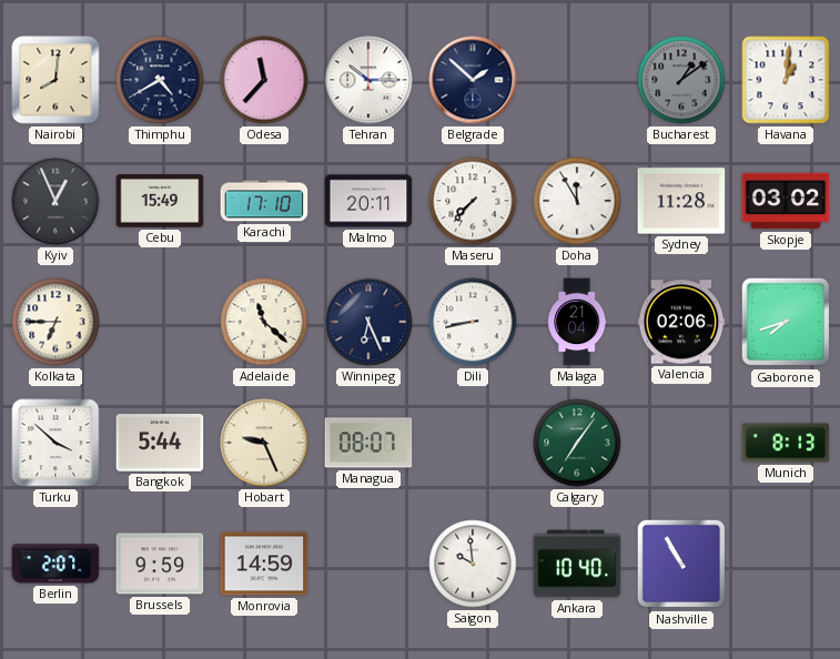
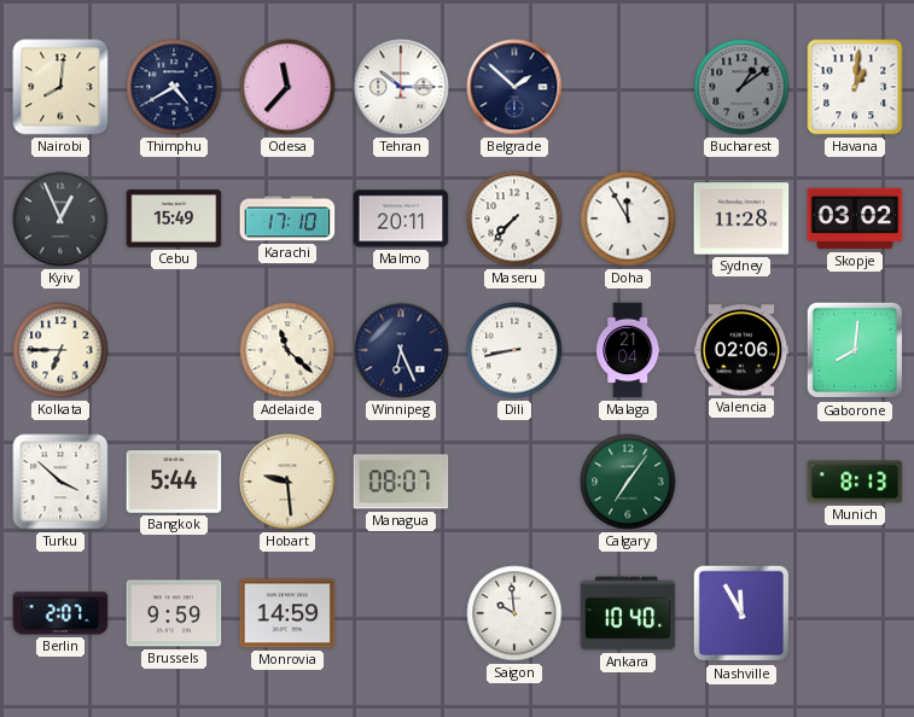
Gaborone: 7:42 -> 8:01
Hobart: 9:26 -> 9:29
Nashville: 10:55 -> 11:55
